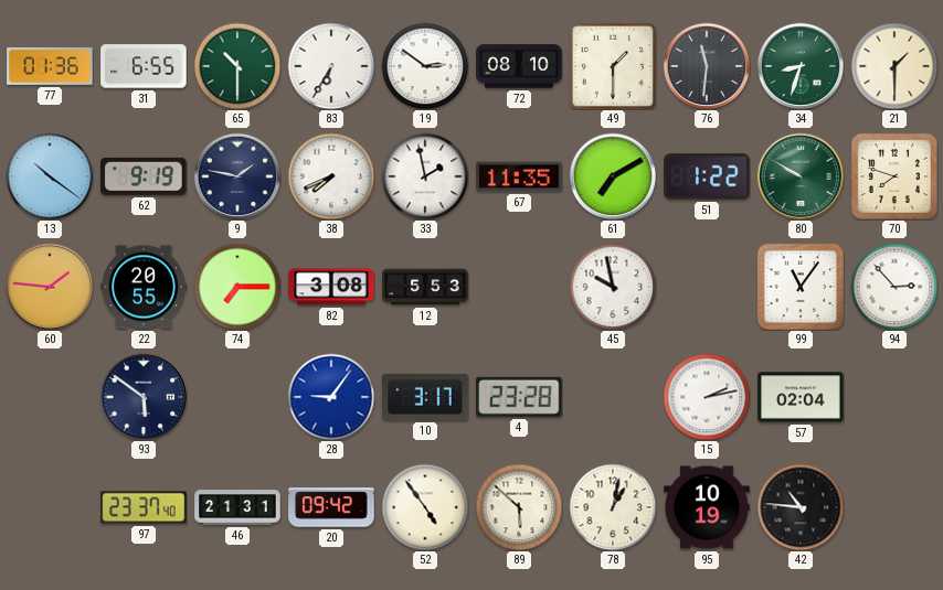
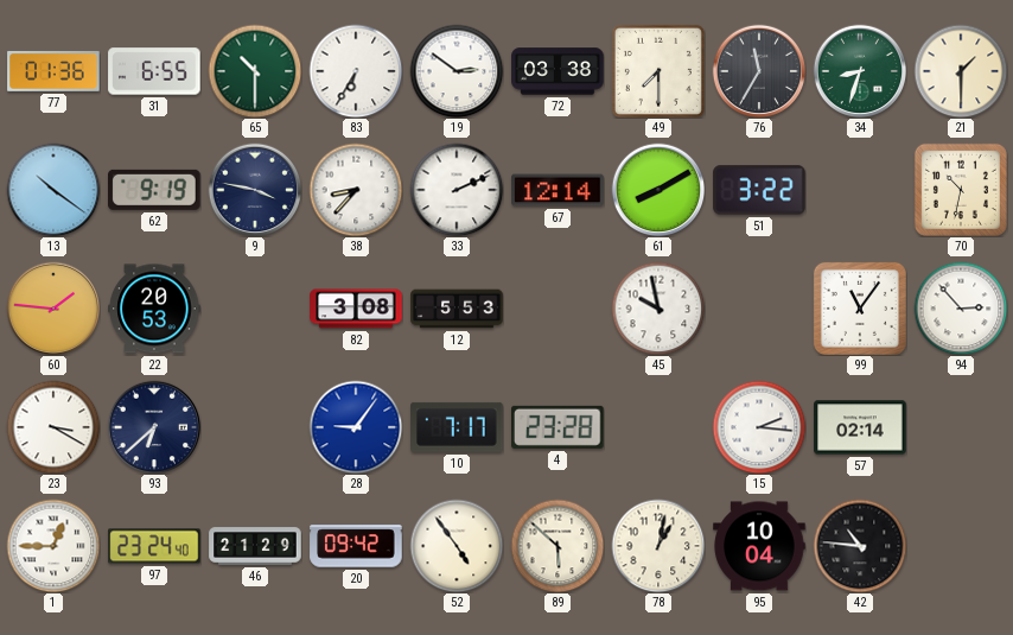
72: 08:10 -> 03:38
49: 1:30 -> 7:30
76: 11:31 -> 11:35
9: 1:47 -> 3:47
38: 7:41 -> 8:37
33: 1:58 -> 2:11
67: 11:35 -> 12:14
61: 7:10 -> 8:10
51: 1:22 -> 3:22
80: 9:50 -> none
70: 7:48 -> 10:32
22: 20:55 -> 20:53
74: 7:15 -> none
23: none -> 3:20
93: 5:51 -> 6:38
10: 3:17 -> 7:17
15: 2:13 -> 2:16
57: 02:04 -> 02:14
1: none -> 12:45
97: 23:37 -> 23:24
46: 21:31 -> 21:29
95: 10:19 -> 10:04
